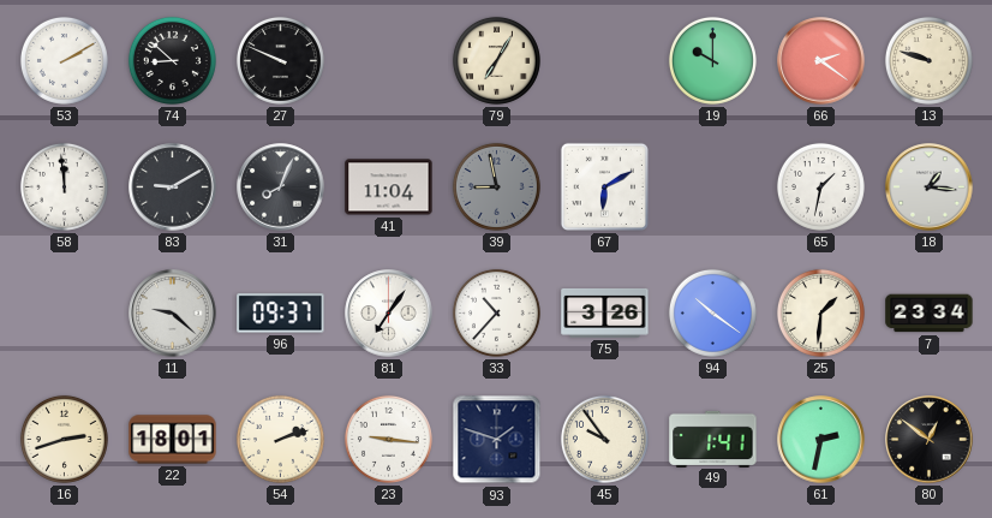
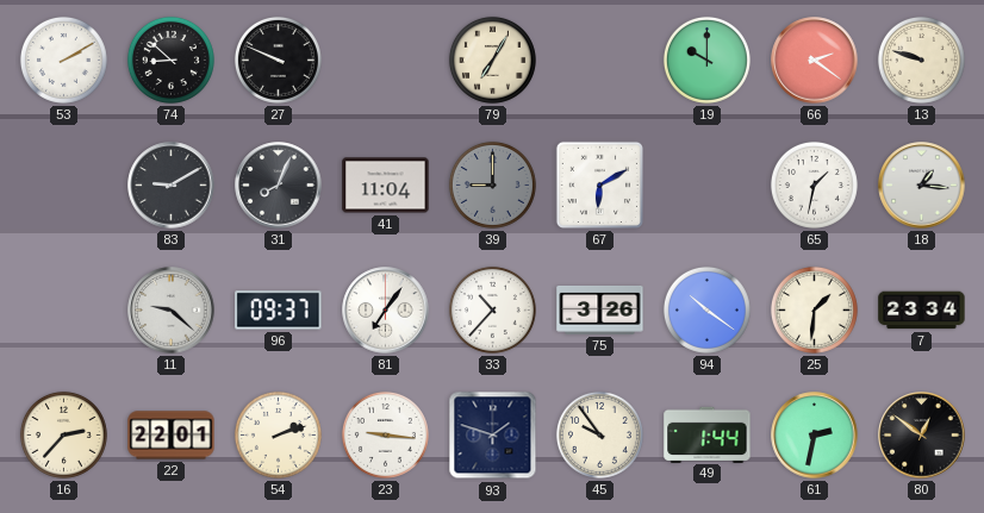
58: 11:59 -> none
39: 8:58 -> 9:00
16: 2:42 -> 2:37
22: 18:01 -> 22:01
49: 1:41 -> 1:44
